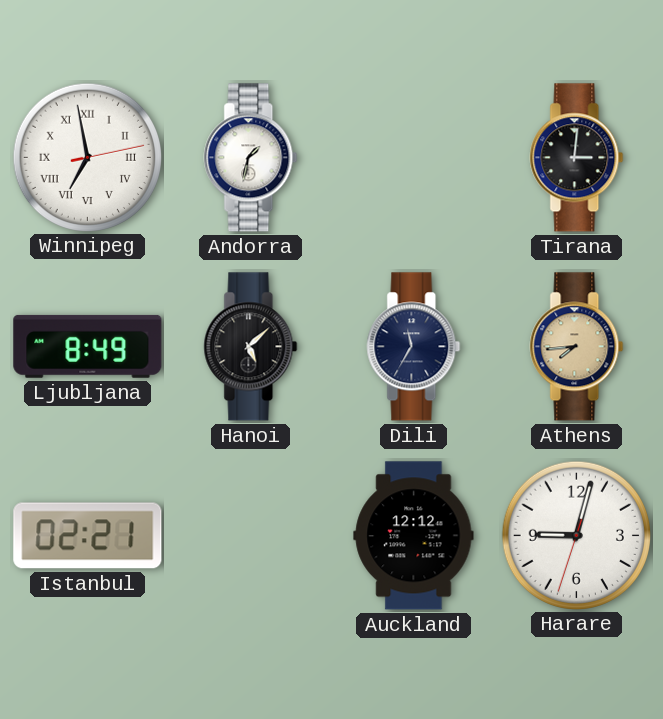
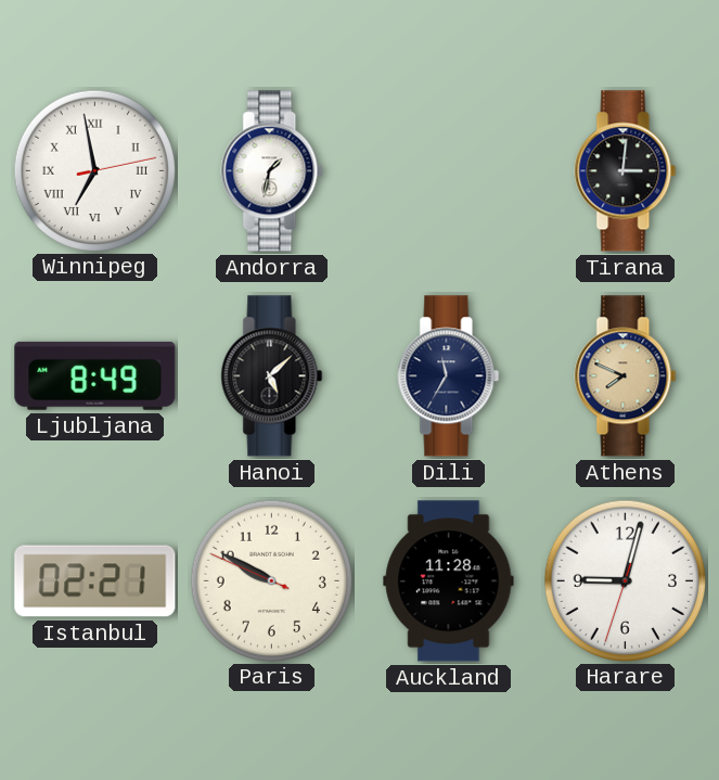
Athens: 7:44 -> 7:49
Paris: none -> 9:49
Auckland: 12:12 -> 11:28
